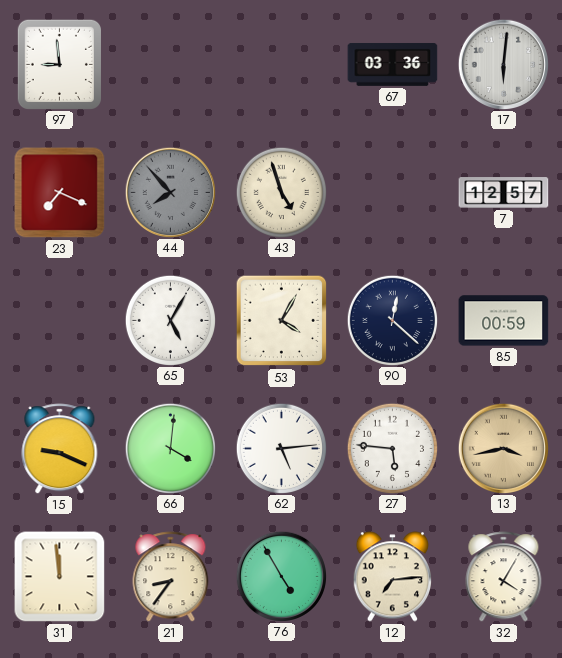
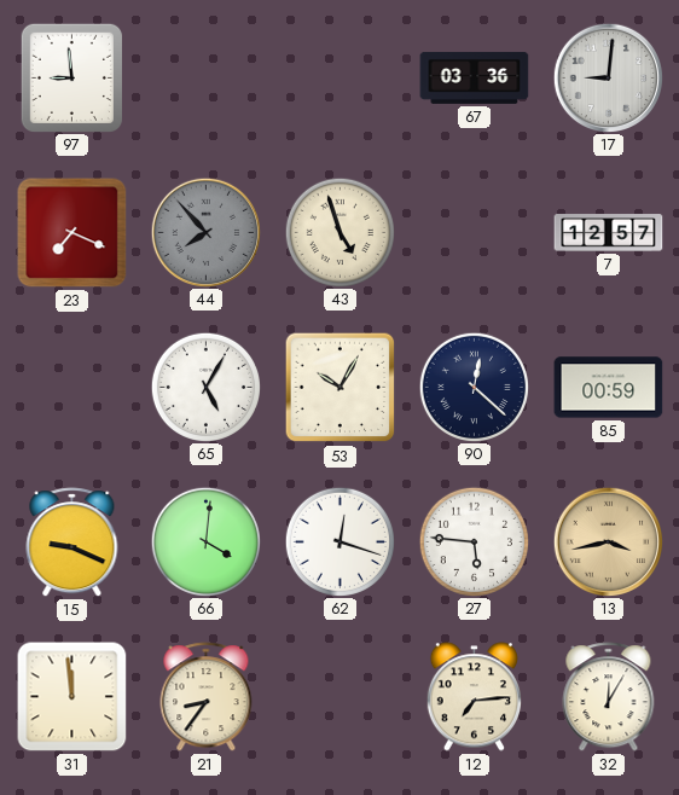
17: 6:01 -> 9:01
53: 4:05 -> 10:05
62: 5:14 -> 12:18
76: 4:55 -> none
32: 4:05 -> 12:05
